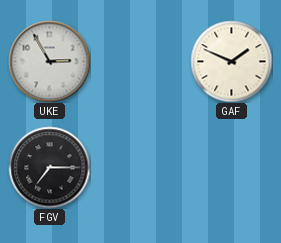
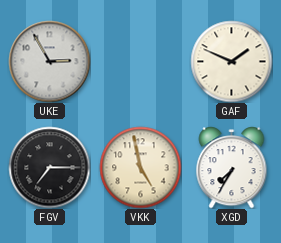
VKK: none -> 4:58
XGD: none -> 7:35
